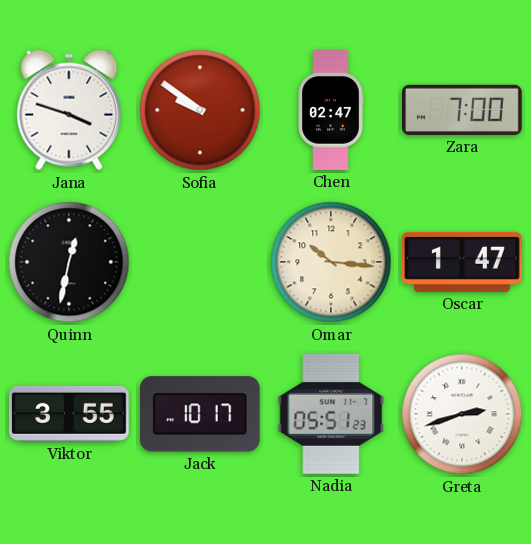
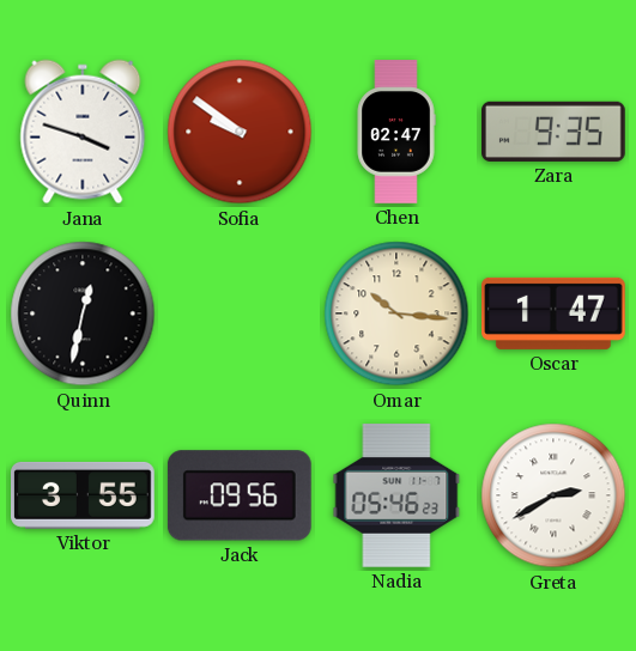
Zara: 7:00 -> 9:35
Jack: 10:17 -> 09:56
Nadia: 05:51 -> 05:46
Greta: 2:42 -> 2:40
